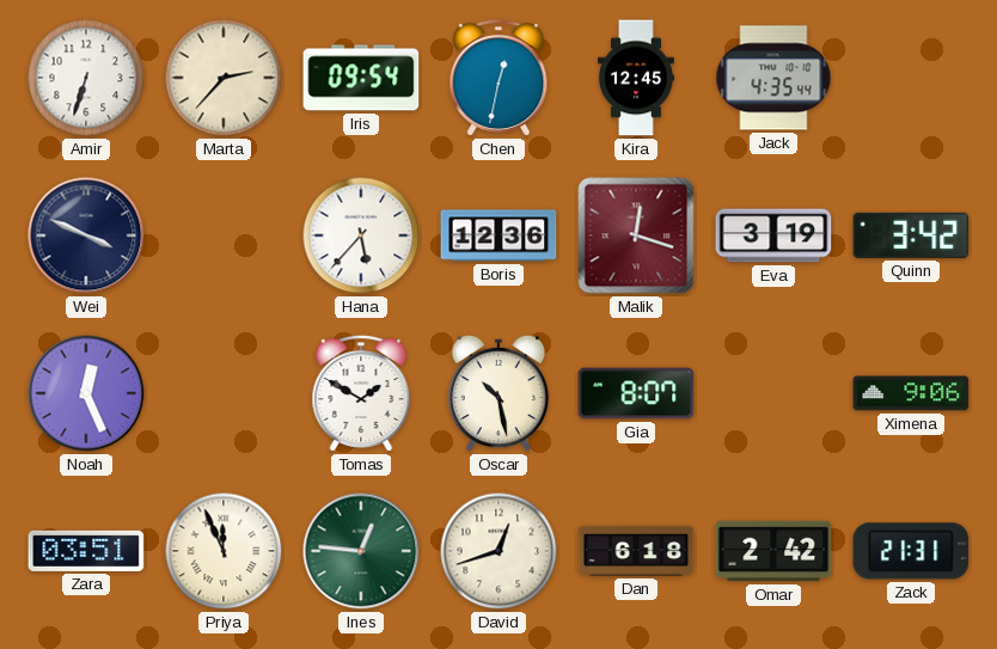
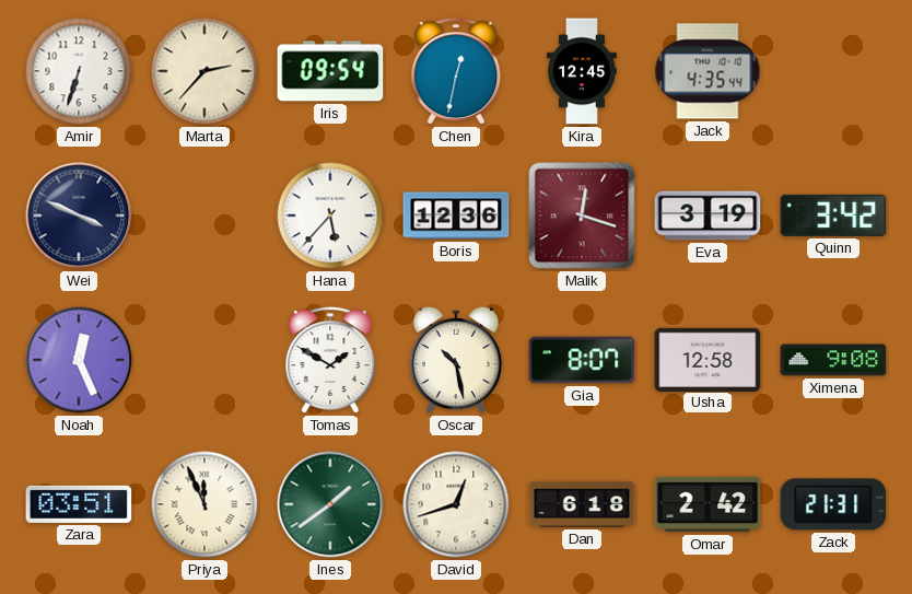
Usha: none -> 12:58
Ximena: 9:06 -> 9:08
Ines: 12:46 -> 1:39
